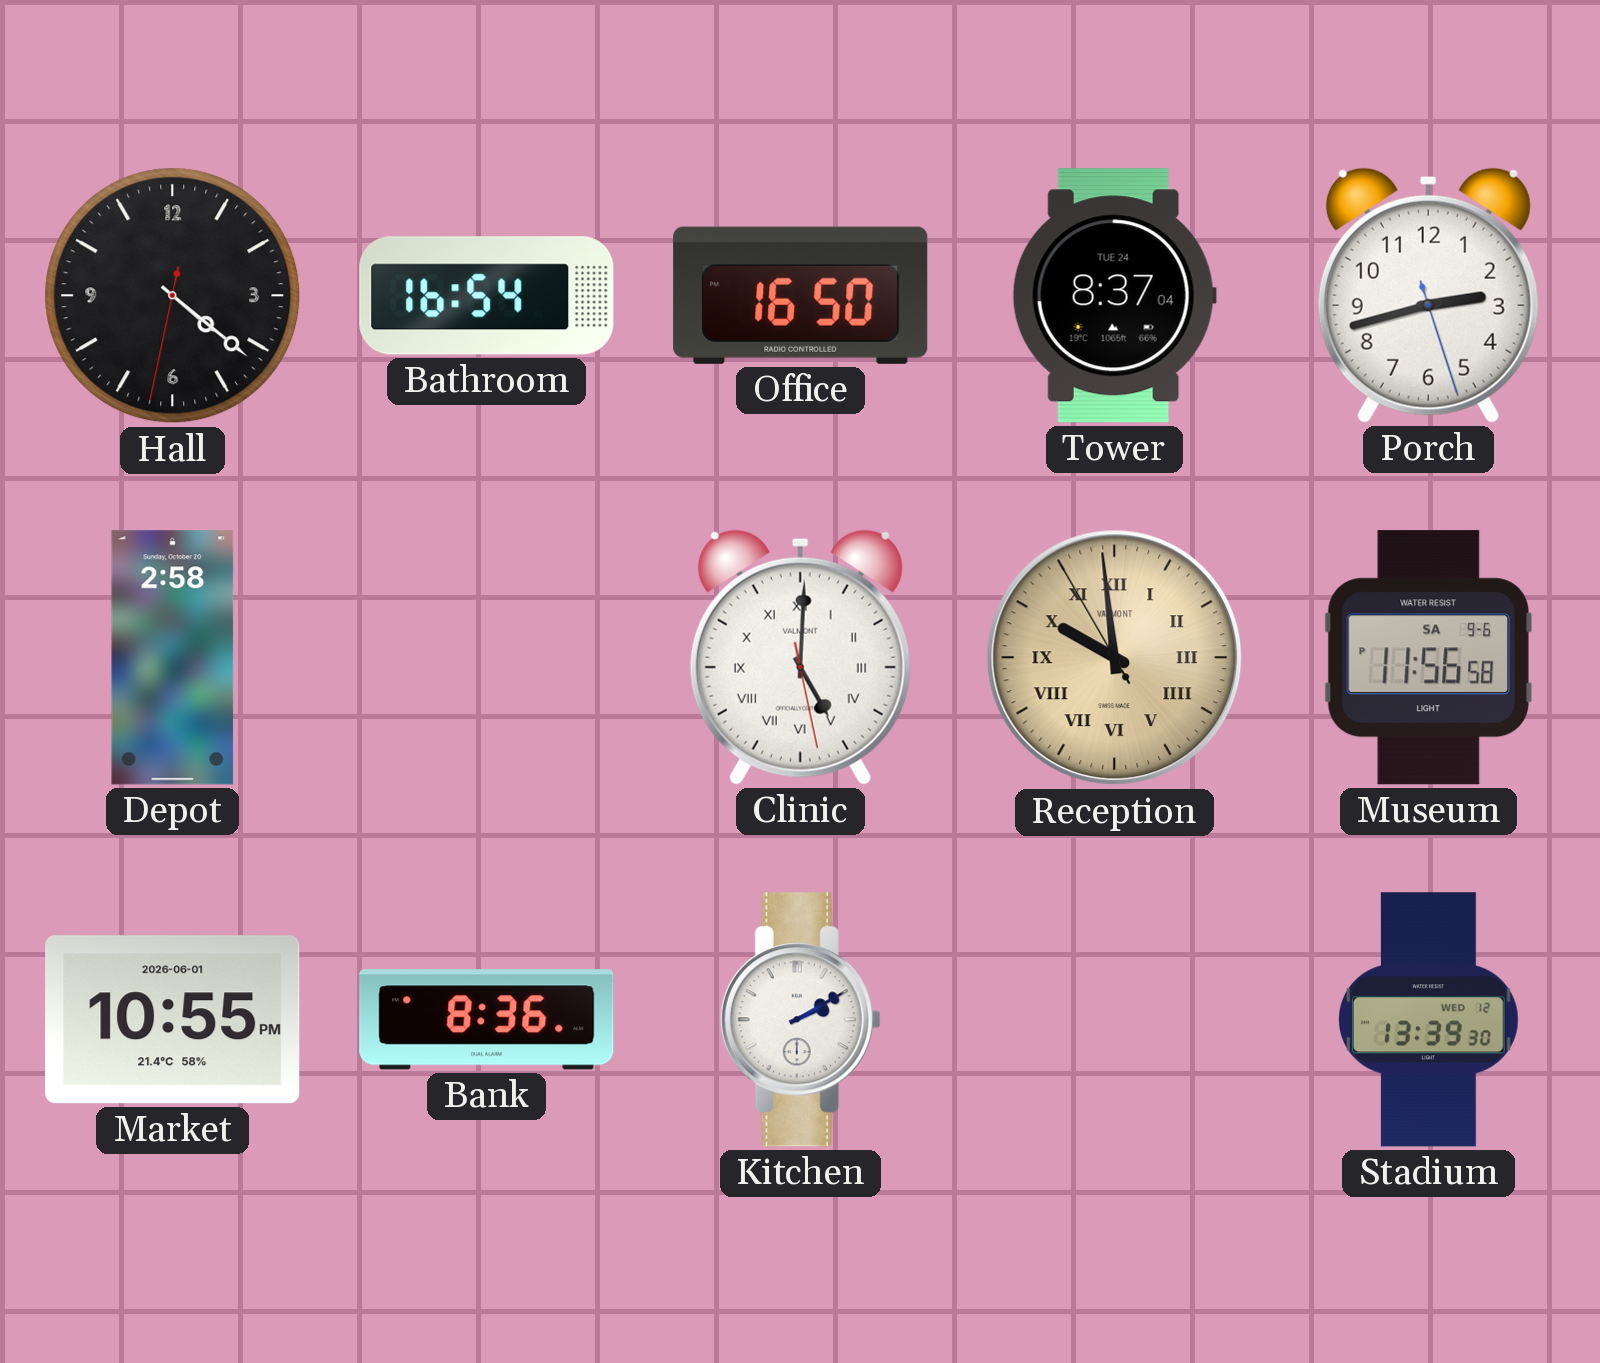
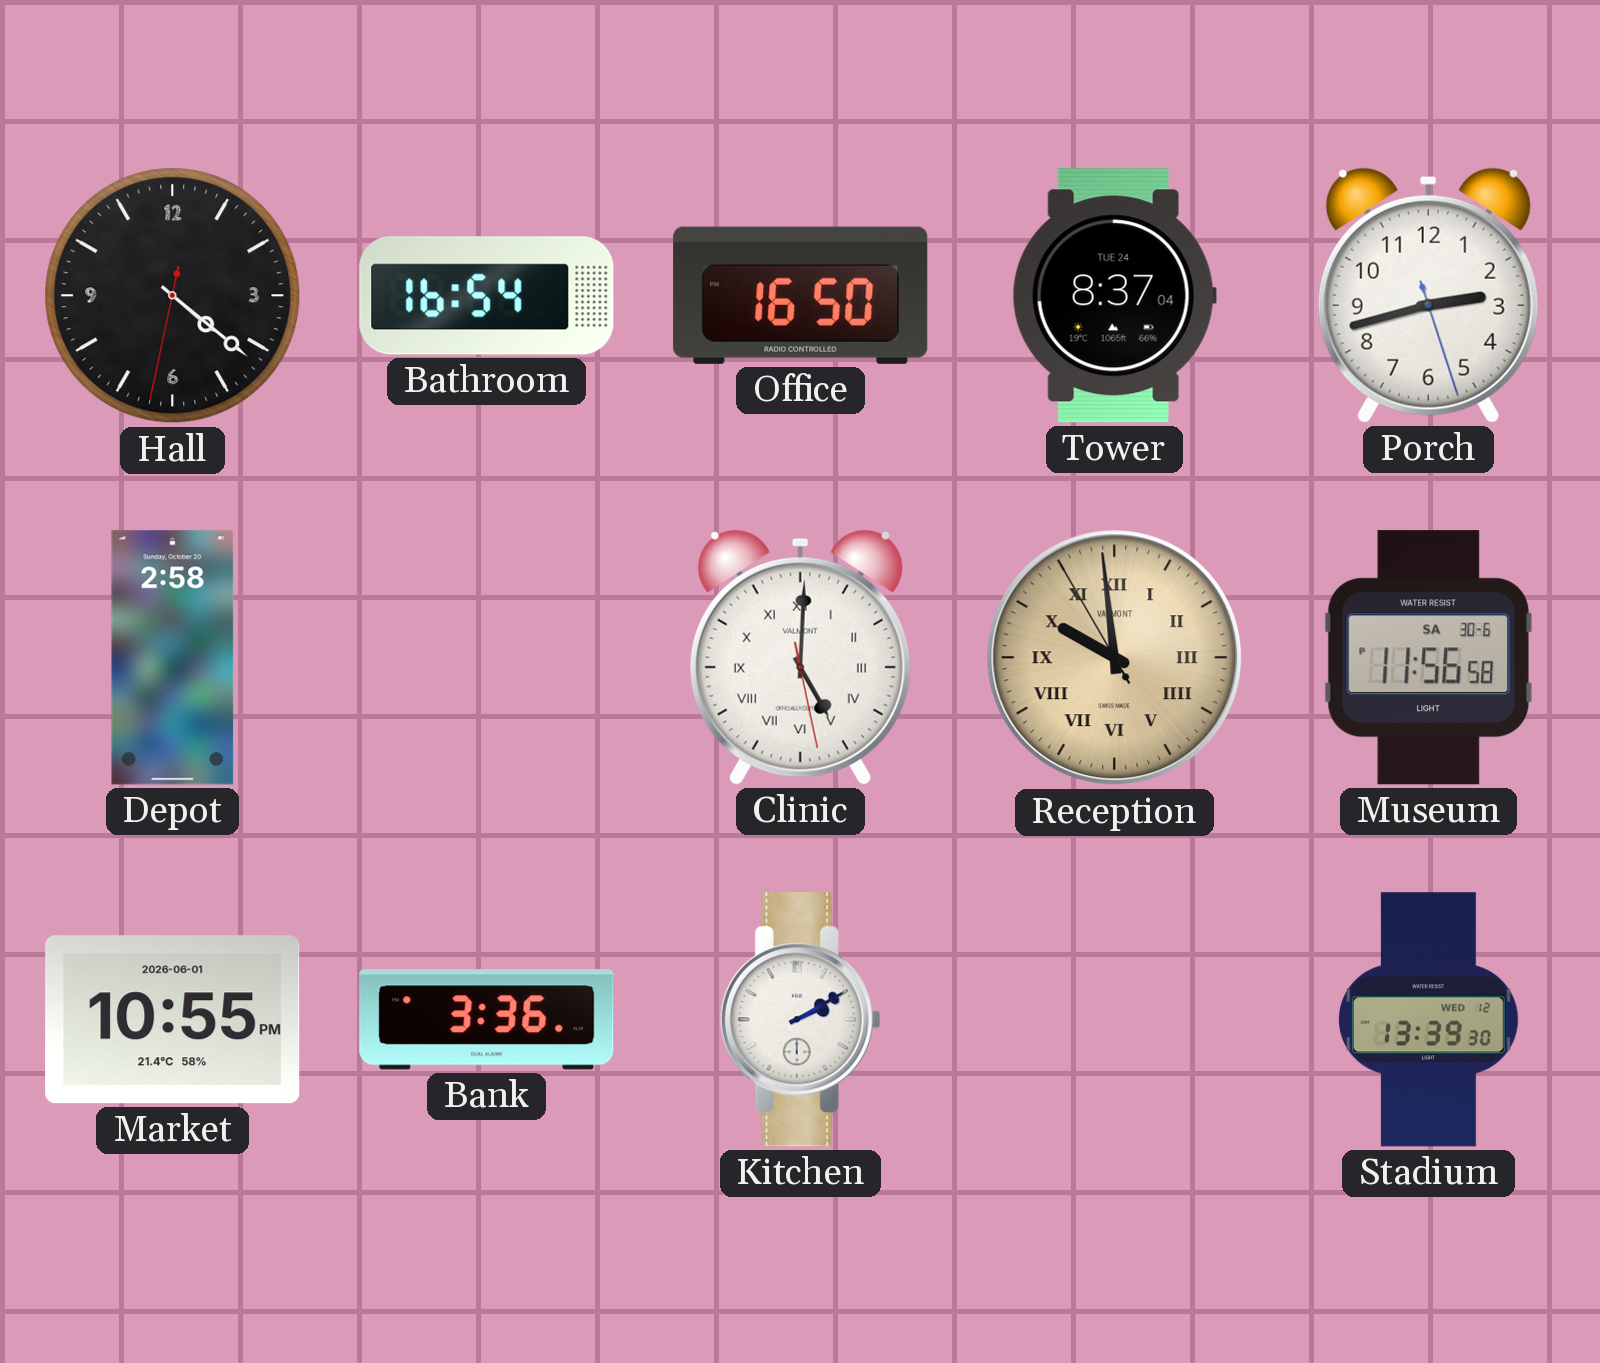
Museum date: SA 9-6 -> SA 30-6
Bank: 8:36 -> 3:36
